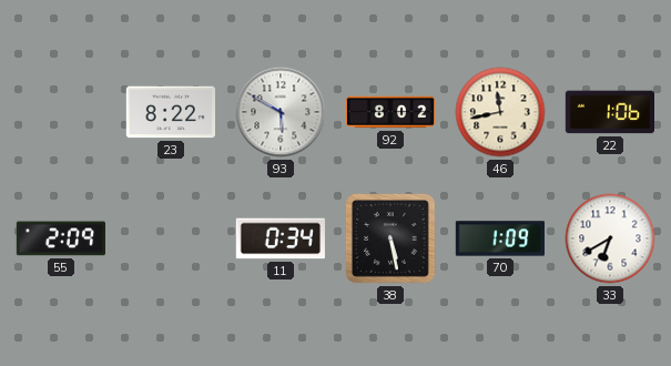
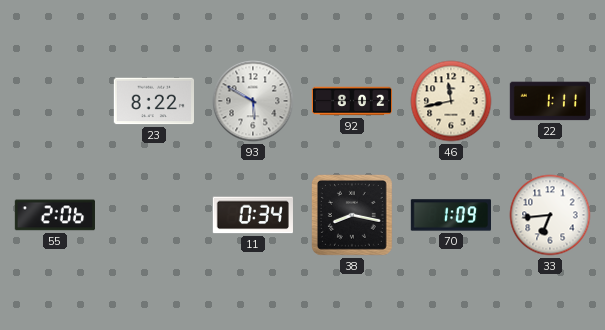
22: 1:06 -> 1:11
55: 2:09 -> 2:06
38: 5:28 -> 8:17
33: 6:40 -> 6:44
